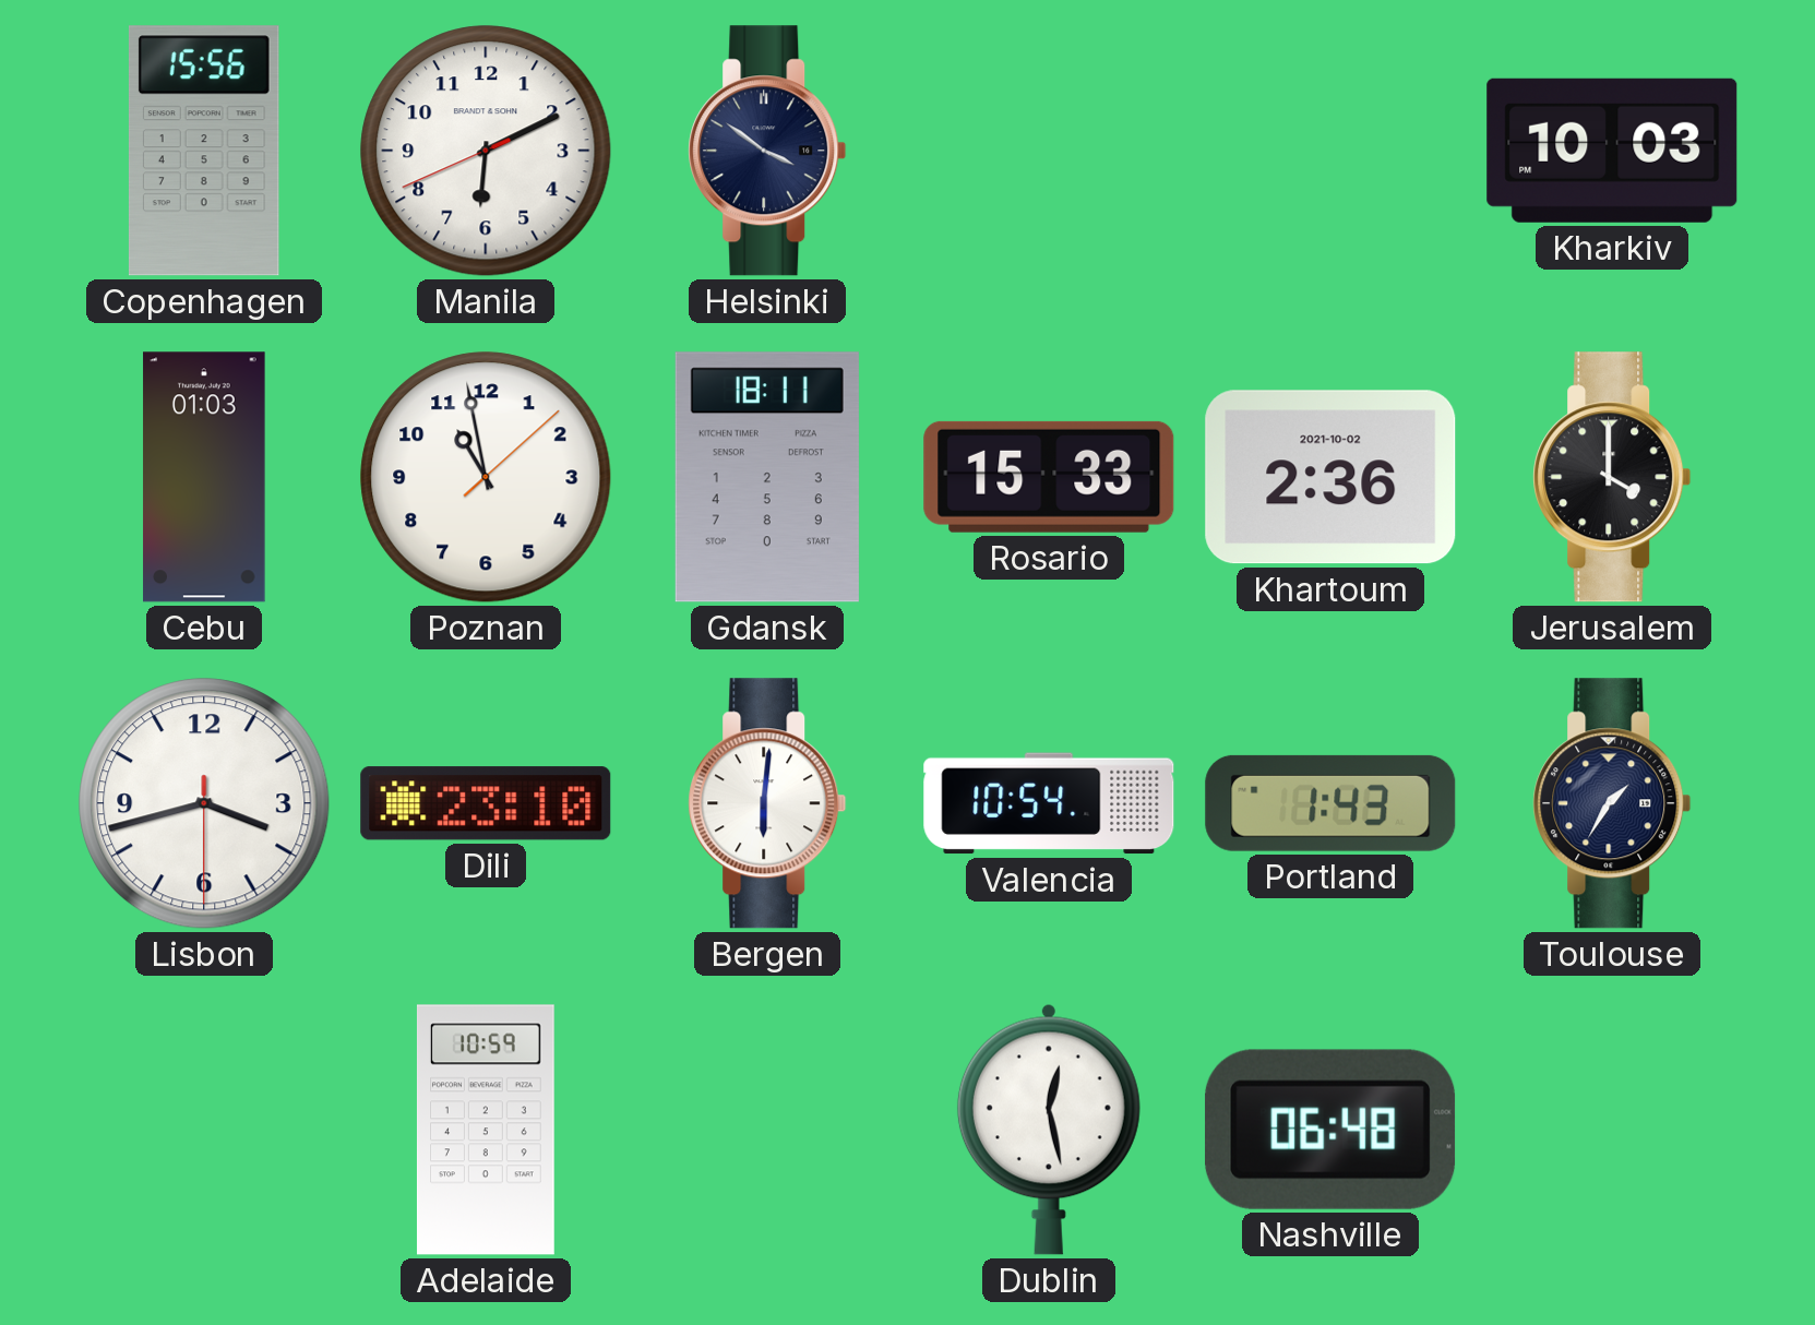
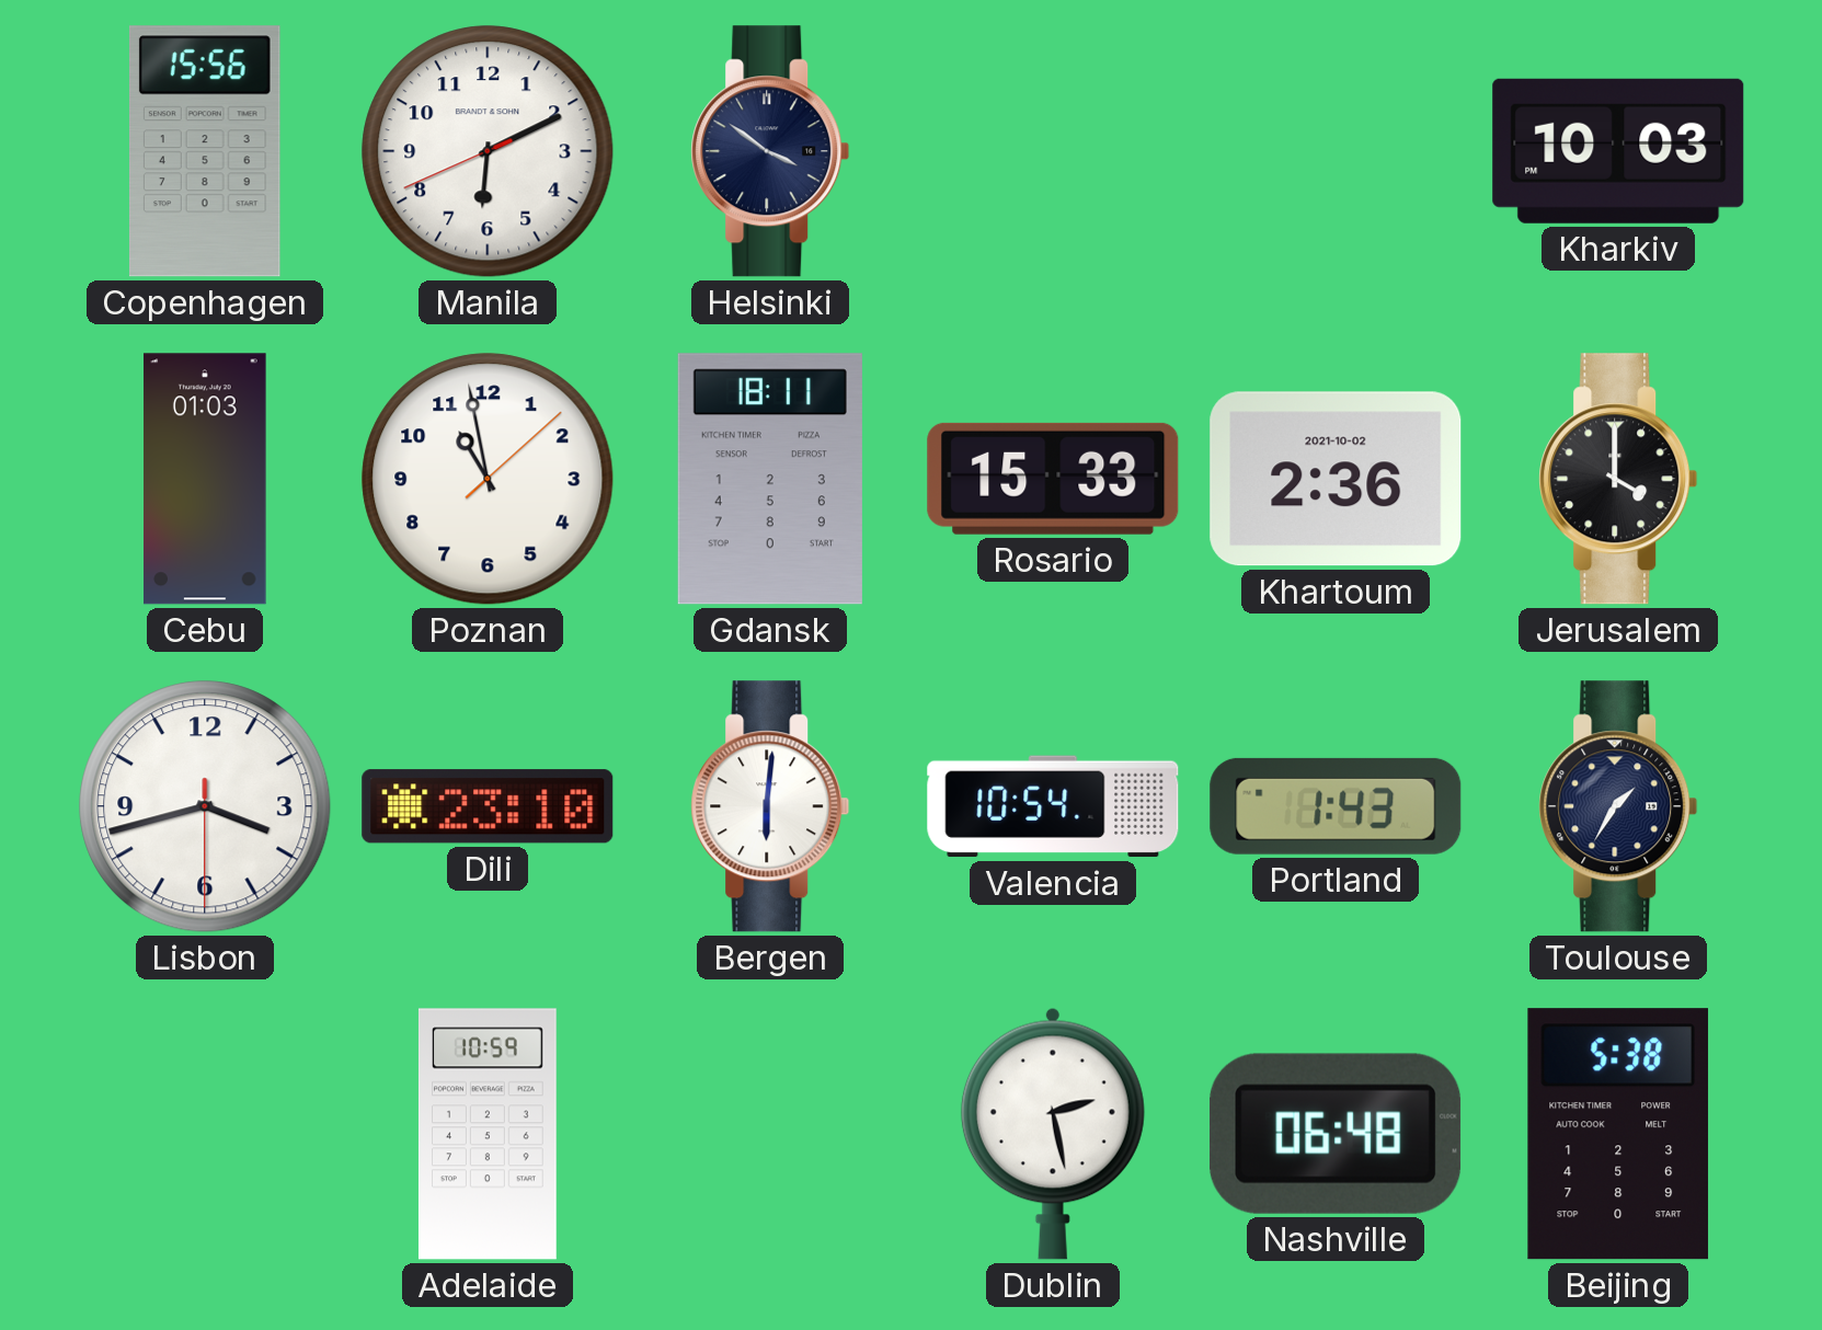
Dublin: 12:28 -> 2:28
Beijing: none -> 5:38
